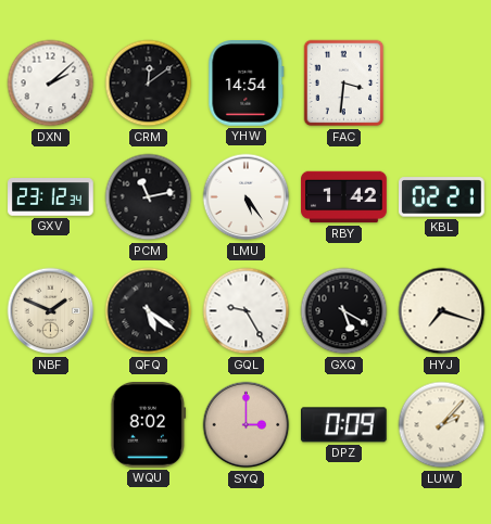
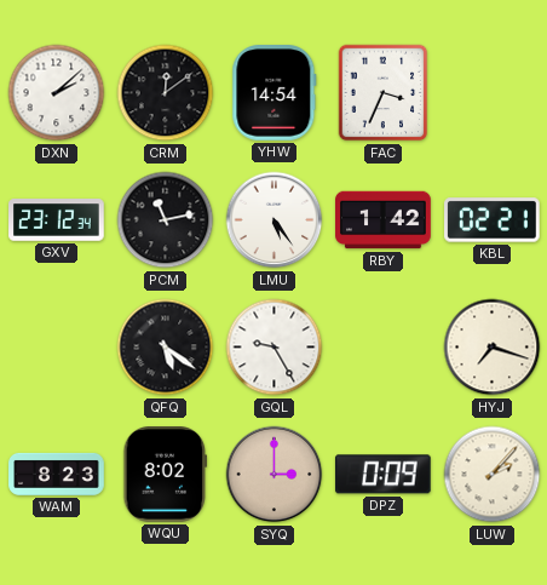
FAC: 3:31 -> 3:34
NBF: 1:49 -> none
GXQ: 5:20 -> none
WAM: none -> 8:23
